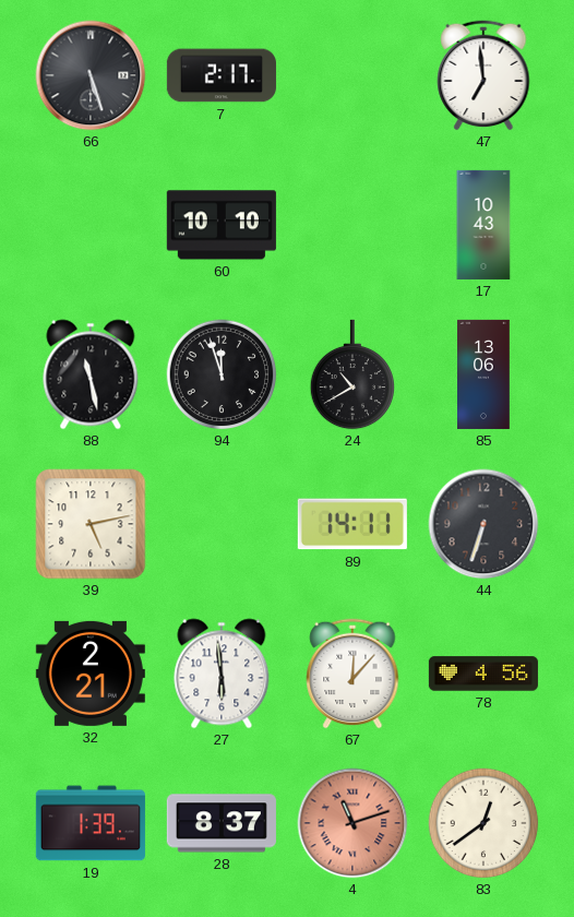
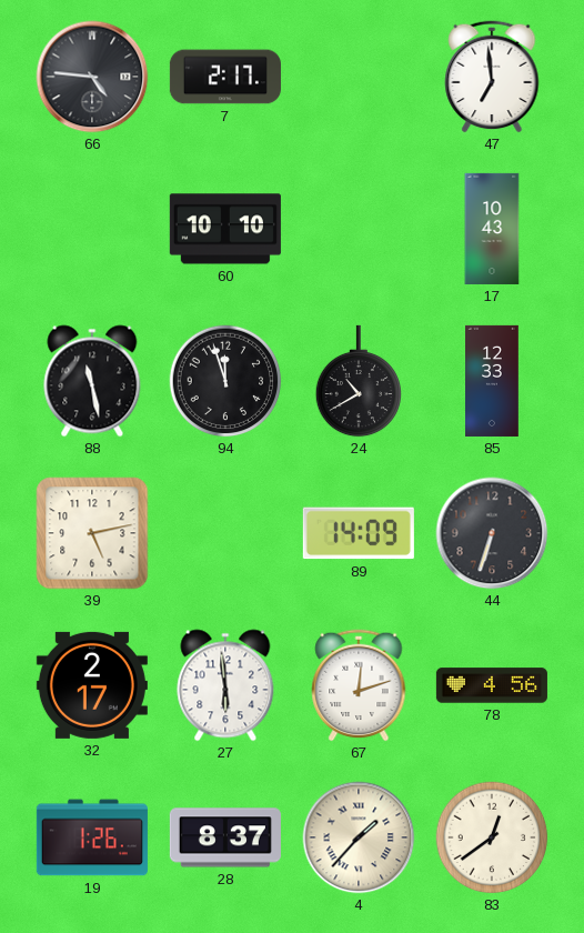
66: 5:27 -> 4:46
85: 13:06 -> 12:33
89: 14:11 -> 14:09
32: 2:21 -> 2:17
67: 12:07 -> 12:12
19: 1:39 -> 1:26
4: 11:12 -> 1:37
4 dial: salmon -> cream
